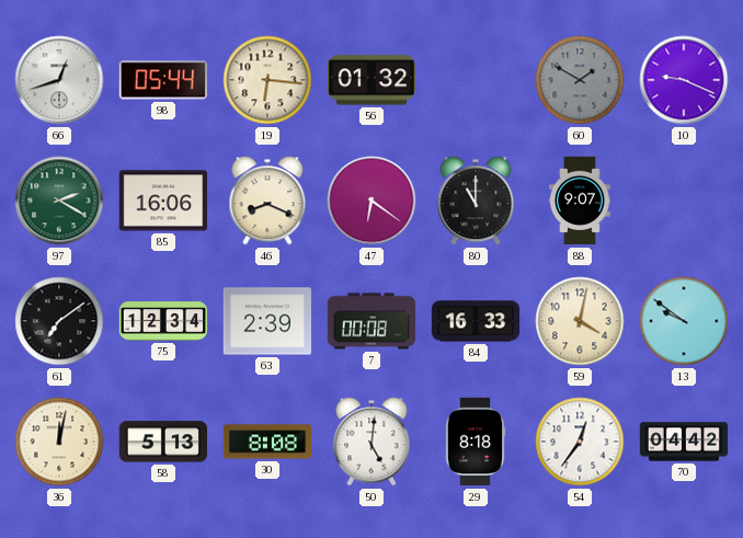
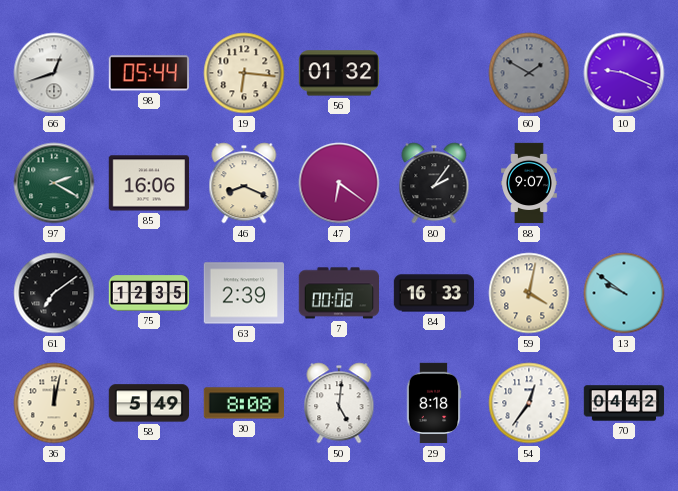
80: 11:00 -> 2:06
75: 12:34 -> 12:35
58: 5:13 -> 5:49
